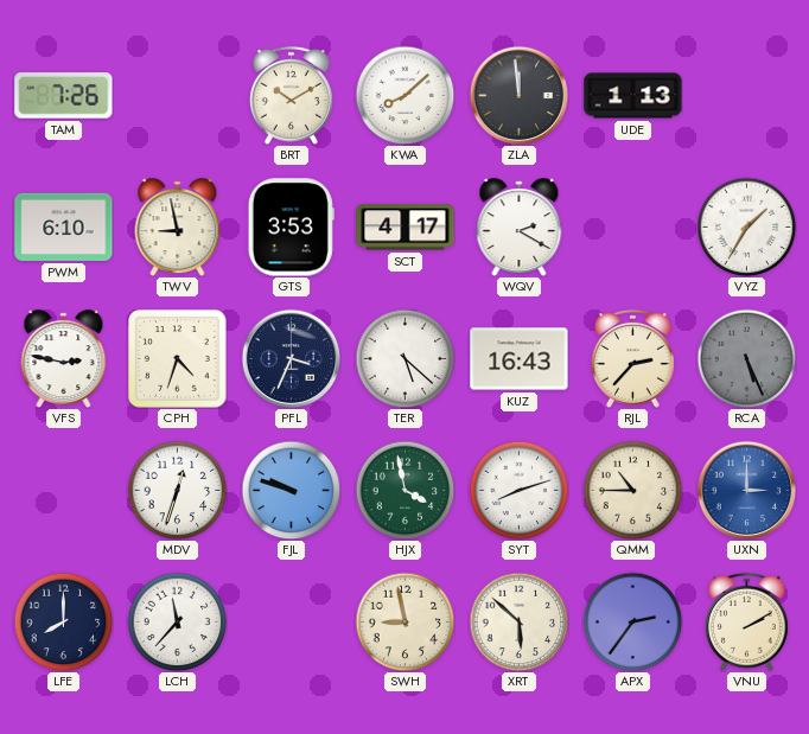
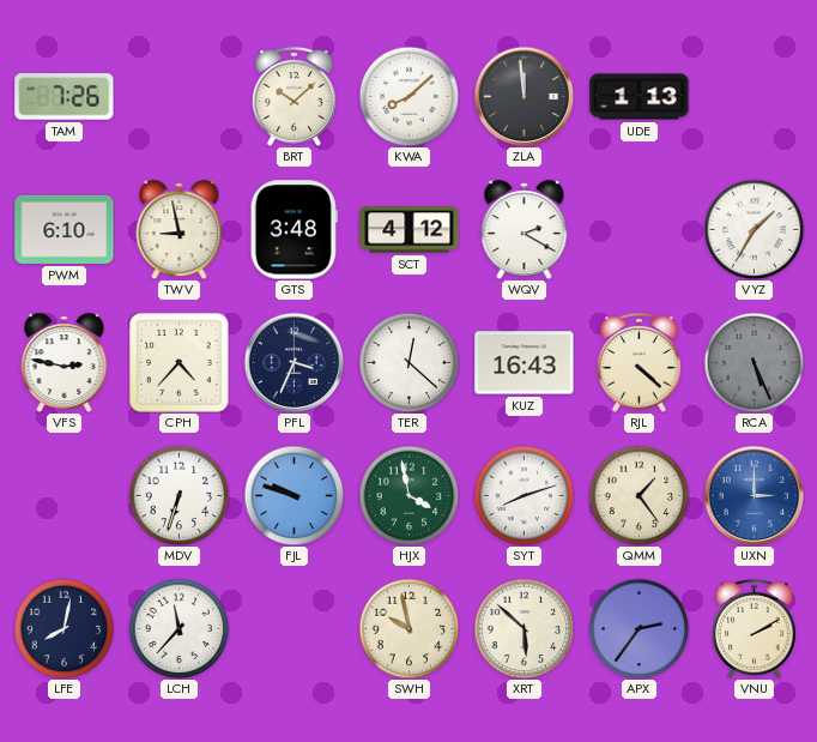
BRT: 10:10 -> 10:08
GTS: 3:53 -> 3:48
SCT: 4:17 -> 4:12
CPH: 4:33 -> 4:37
TER: 5:22 -> 12:22
RJL: 2:37 -> 4:22
MDV: 12:33 -> 6:33
QMM: 10:45 -> 1:24
LFE: 8:00 -> 8:02
SWH: 8:58 -> 9:58
